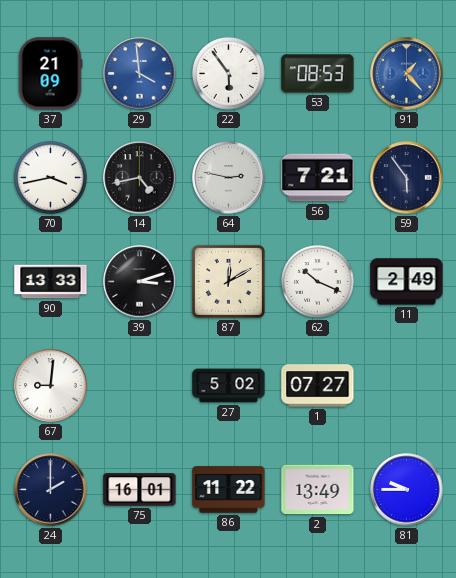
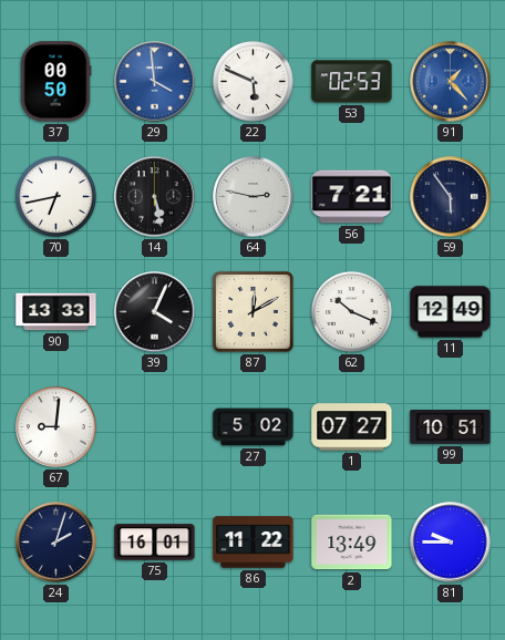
37: 21:09 -> 00:50
22: 5:54 -> 5:49
53: 08:53 -> 02:53
70: 3:43 -> 6:43
14: 4:43 -> 5:28
39: 3:12 -> 4:04
11: 2:49 -> 12:49
99: none -> 10:51
24: 2:00 -> 2:03
